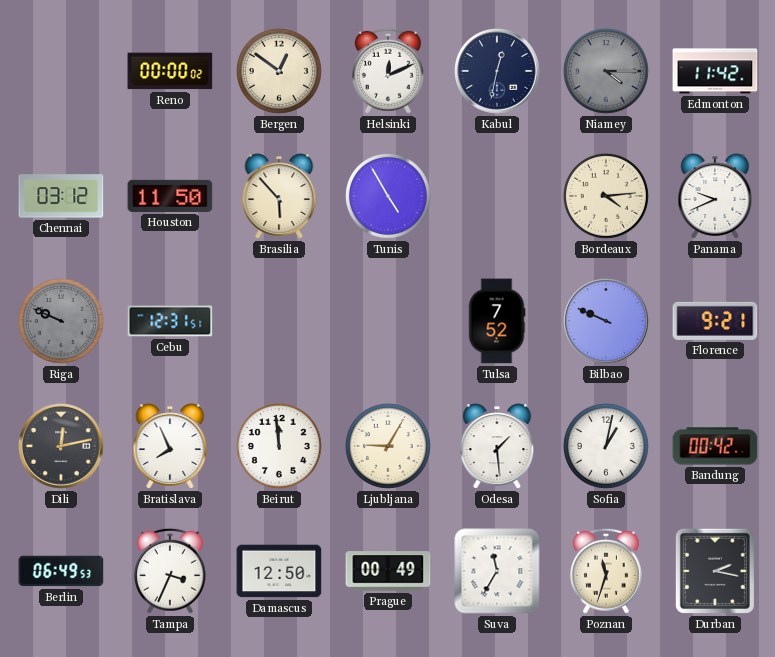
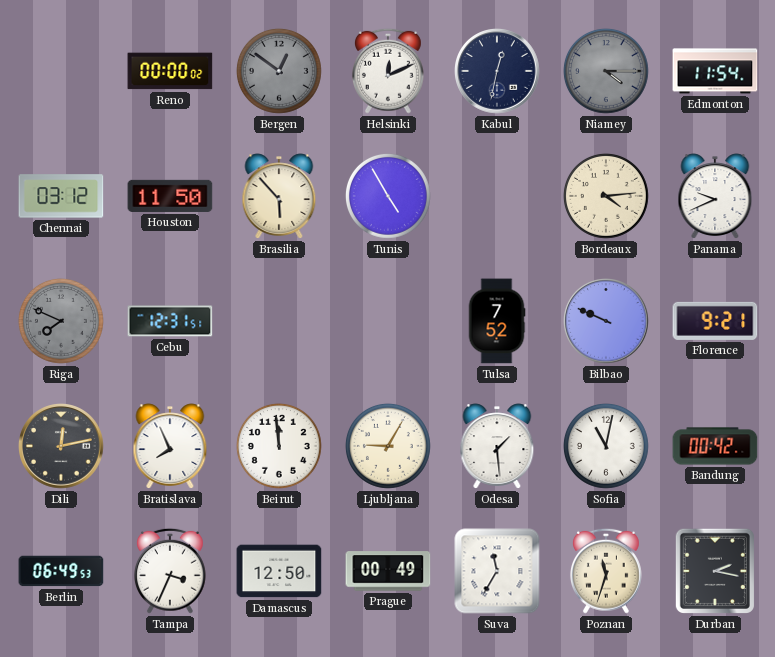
Bergen dial: cream -> grey
Edmonton: 11:42 -> 11:54
Riga: 9:49 -> 7:49
Sofia: 1:02 -> 11:02
